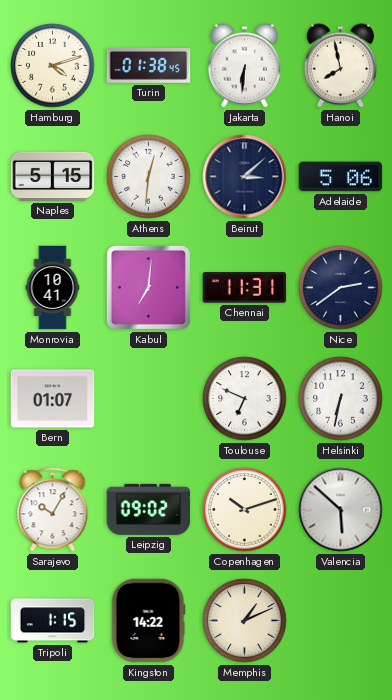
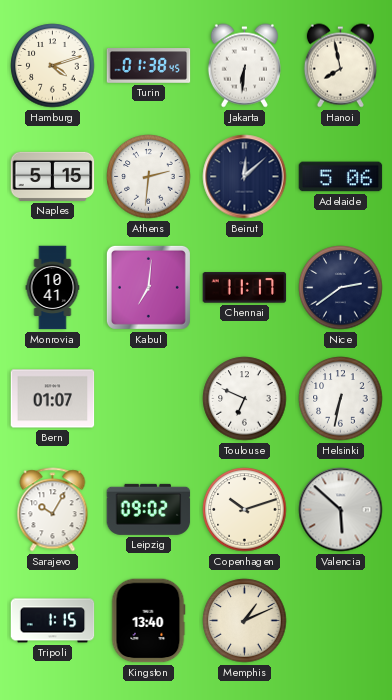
Athens: 12:31 -> 2:31
Beirut: 3:08 -> 12:08
Chennai: 11:31 -> 11:17
Kingston: 14:22 -> 13:40
